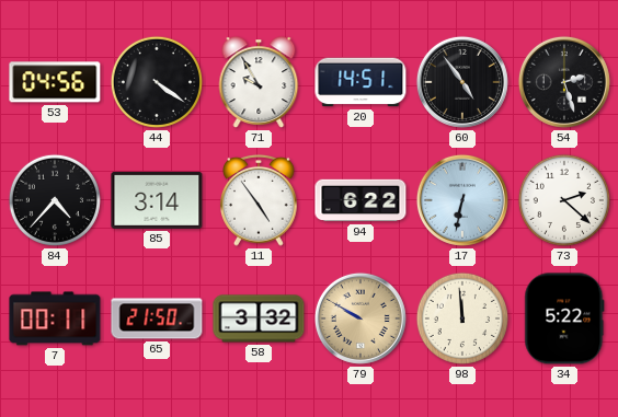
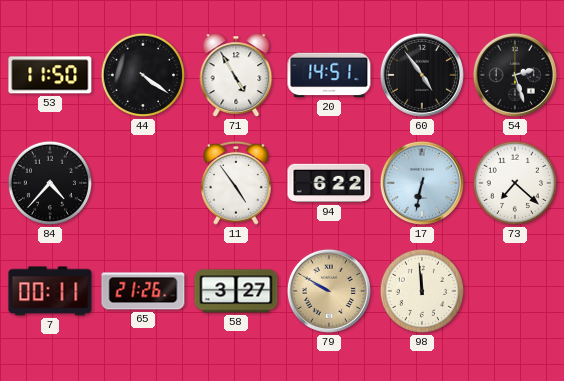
53: 04:56 -> 11:50
71: 9:55 -> 4:55
85: 3:14 -> none
73: 2:22 -> 7:22
65: 21:50 -> 21:26
58: 3:32 -> 3:27
34: 5:22 -> none
